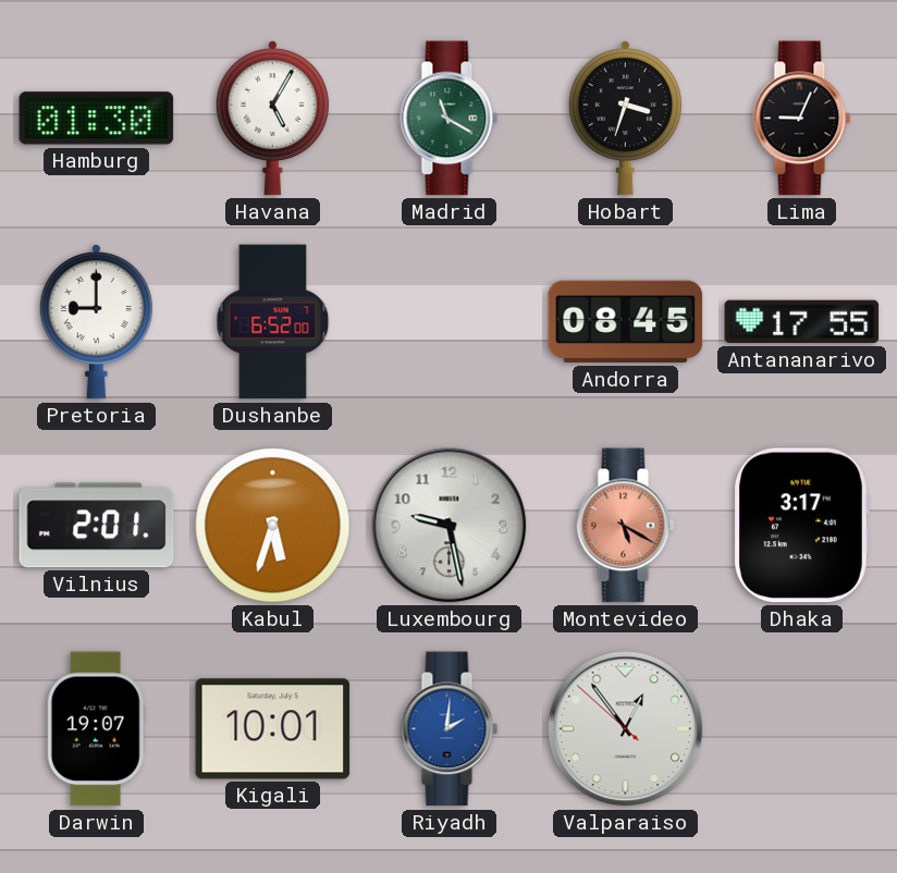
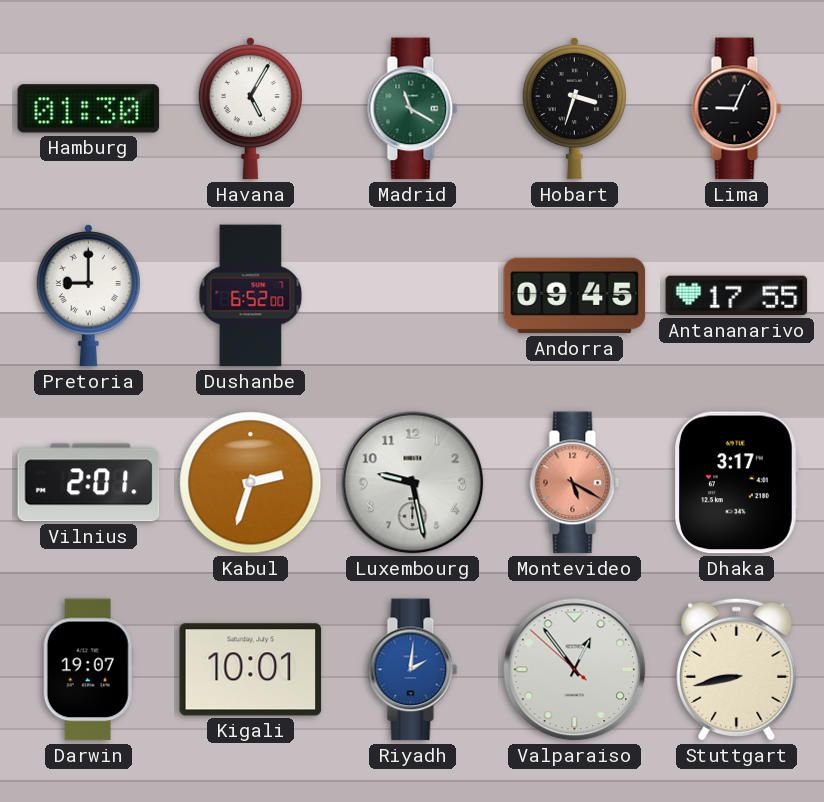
Andorra: 08:45 -> 09:45
Kabul: 5:33 -> 2:33
Stuttgart: none -> 8:43
